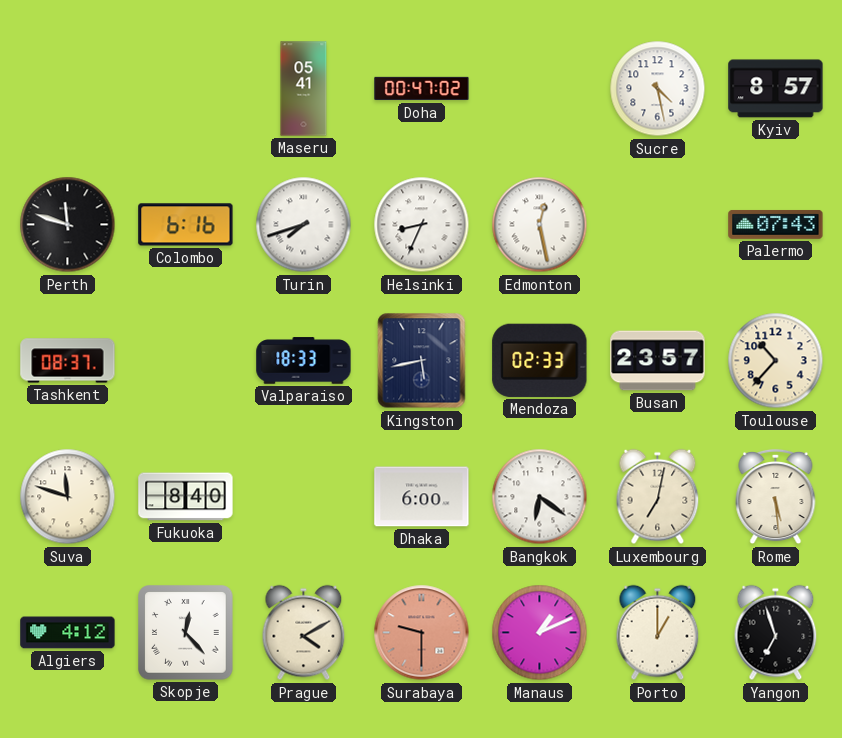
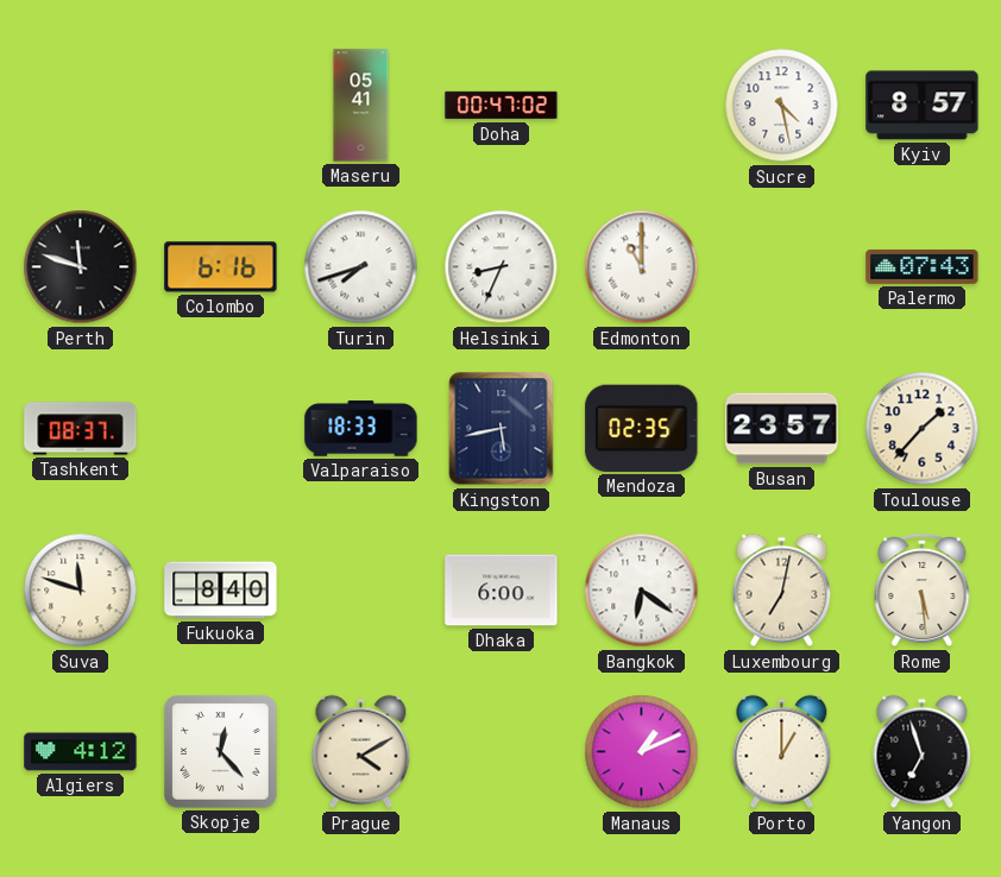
Edmonton: 12:28 -> 11:00
Mendoza: 02:33 -> 02:35
Toulouse: 10:37 -> 1:37
Surabaya: 9:30 -> none
